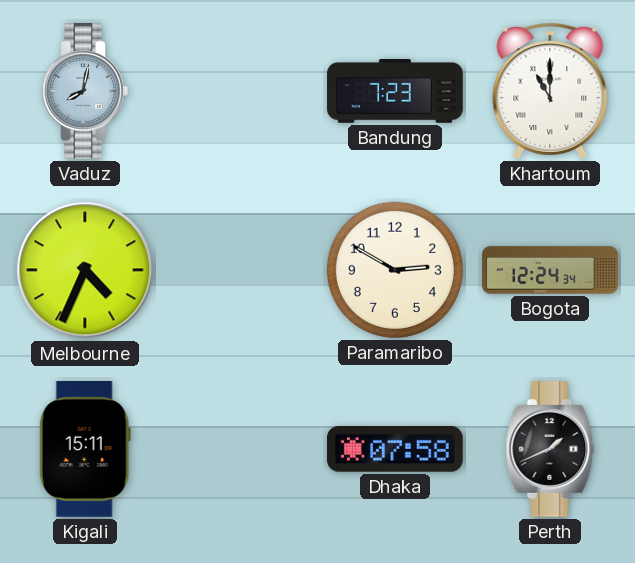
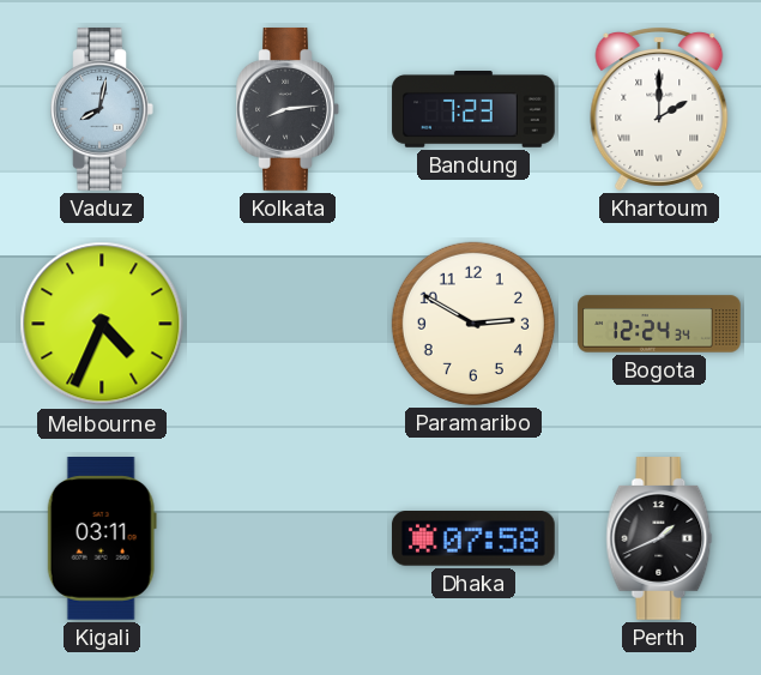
Kolkata: none -> 8:14
Khartoum: 11:00 -> 2:00
Kigali: 15:11 -> 03:11
